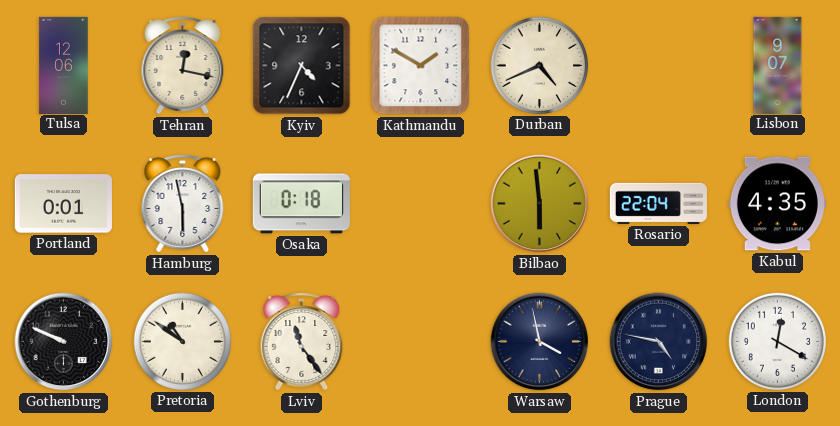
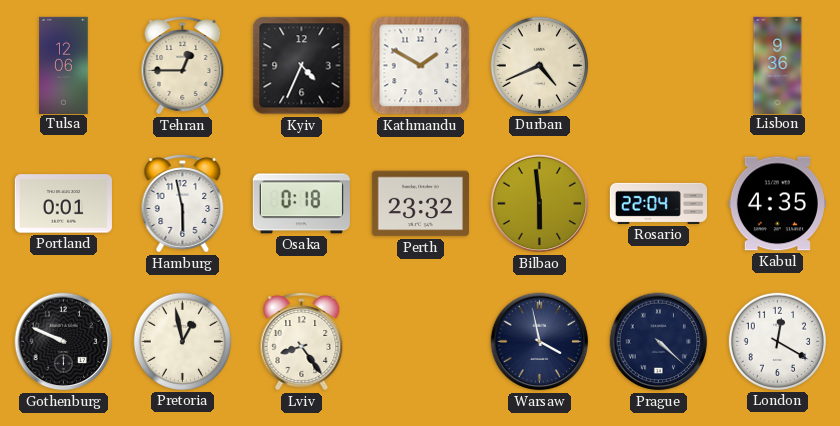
Tehran: 12:17 -> 12:45
Lisbon: 9:07 -> 9:36
Perth: none -> 23:32
Pretoria: 10:51 -> 12:58
Lviv: 11:24 -> 8:24
Prague: 4:47 -> 4:22
